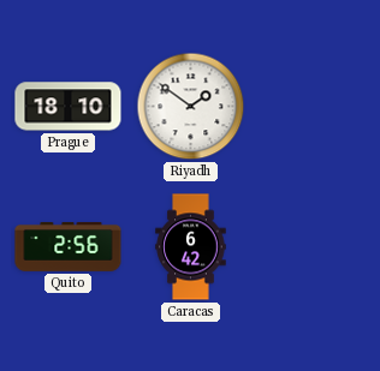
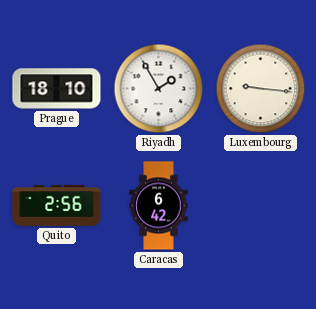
Riyadh: 1:51 -> 1:55
Luxembourg: none -> 9:16
